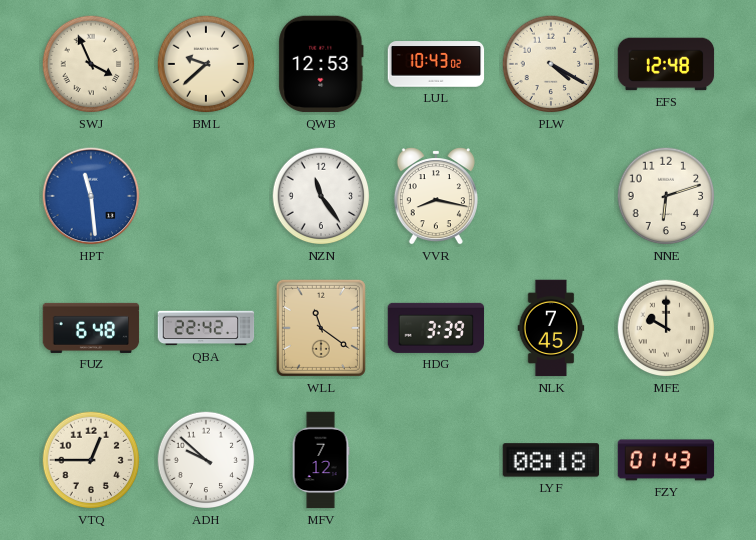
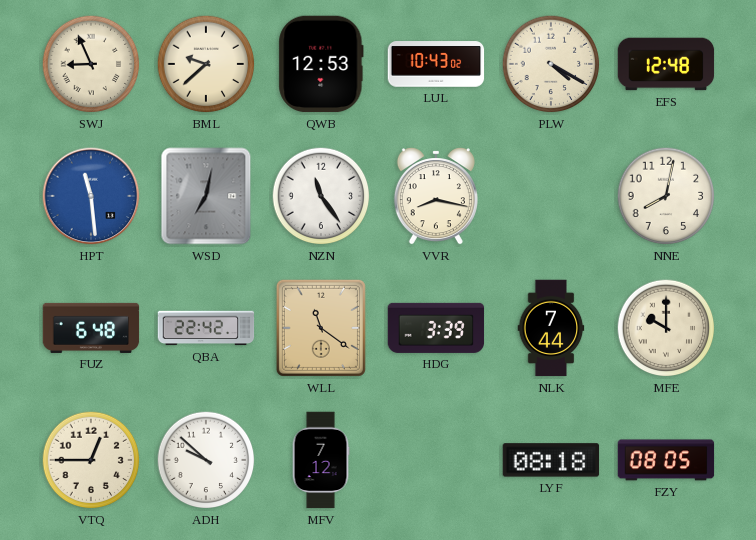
SWJ: 3:56 -> 8:56
WSD: none -> 7:02
NNE: 6:12 -> 8:02
NLK: 7:45 -> 7:44
FZY: 01:43 -> 08:05
